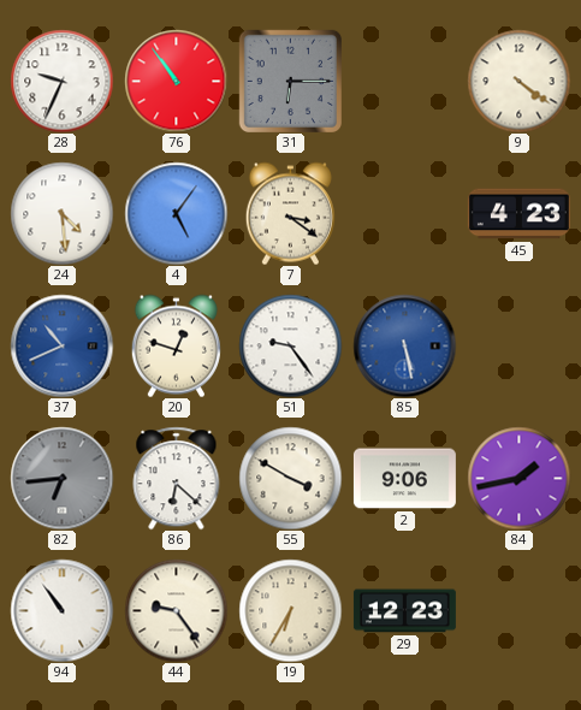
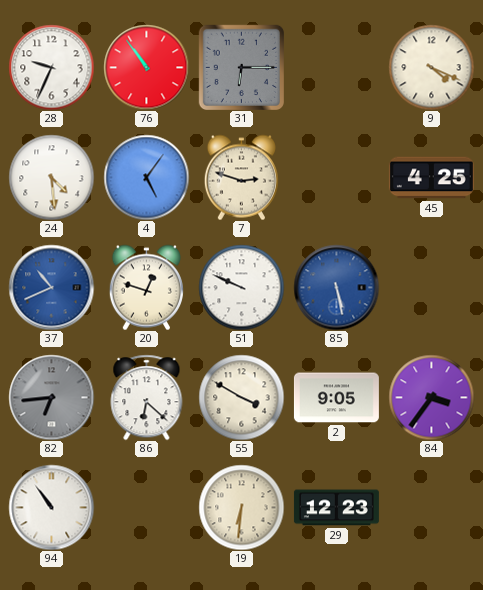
9: 4:21 -> 4:19
7: 3:21 -> 2:48
45: 4:23 -> 4:25
51: 9:24 -> 9:49
2: 9:06 -> 9:05
84: 1:43 -> 3:36
44: 9:24 -> none
19: 6:35 -> 6:31
